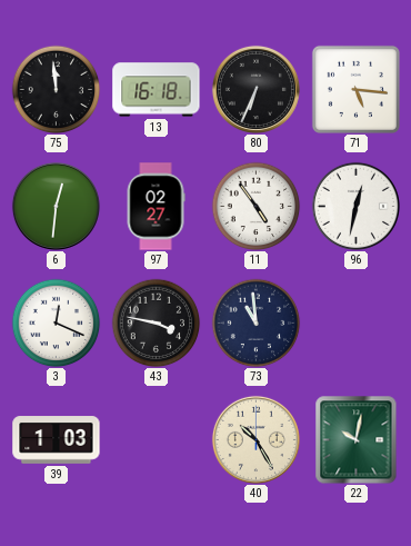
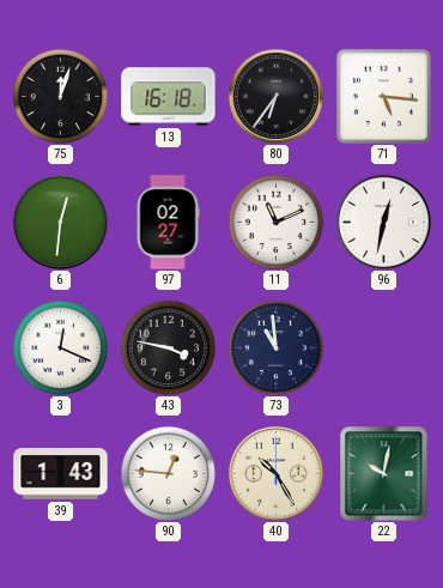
75: 11:59 -> 12:03
80: 6:34 -> 6:36
11: 4:54 -> 11:11
39: 1:03 -> 1:43
90: none -> 12:46
